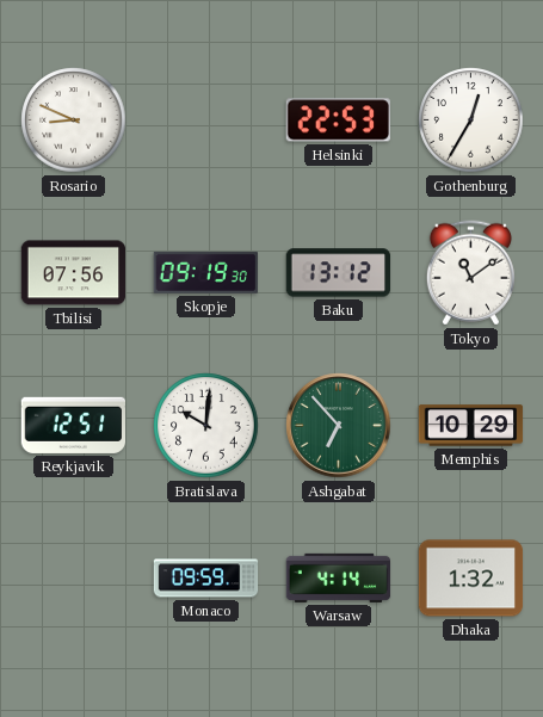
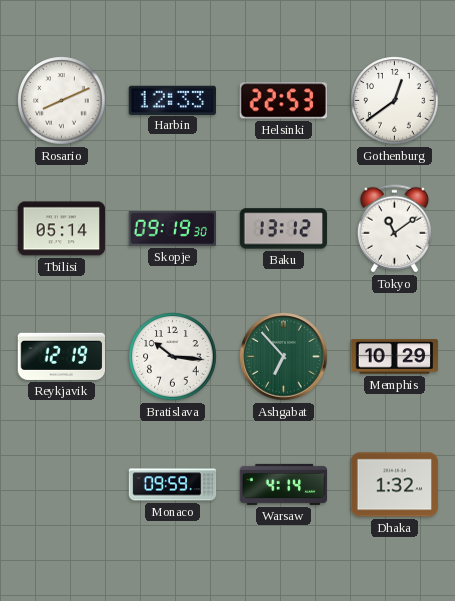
Rosario: 8:49 -> 8:11
Harbin: none -> 12:33
Gothenburg: 12:35 -> 12:39
Tbilisi: 07:56 -> 05:14
Reykjavik: 12:51 -> 12:19
Bratislava: 10:01 -> 10:16
